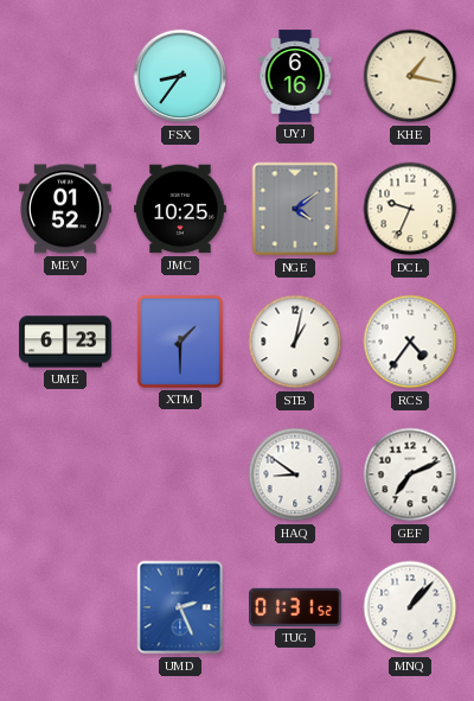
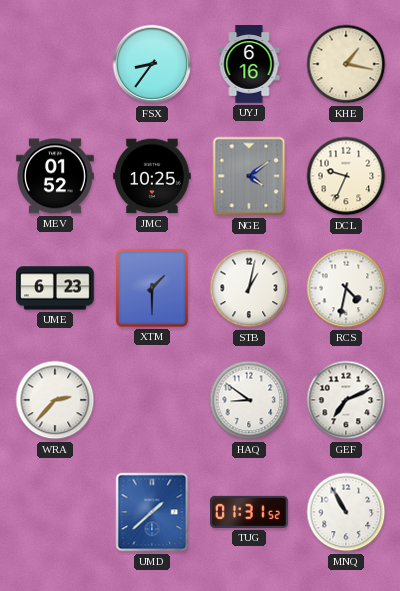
RCS: 4:36 -> 4:32
WRA: none -> 2:37
UMD: 2:26 -> 1:38
MNQ: 1:07 -> 10:55
